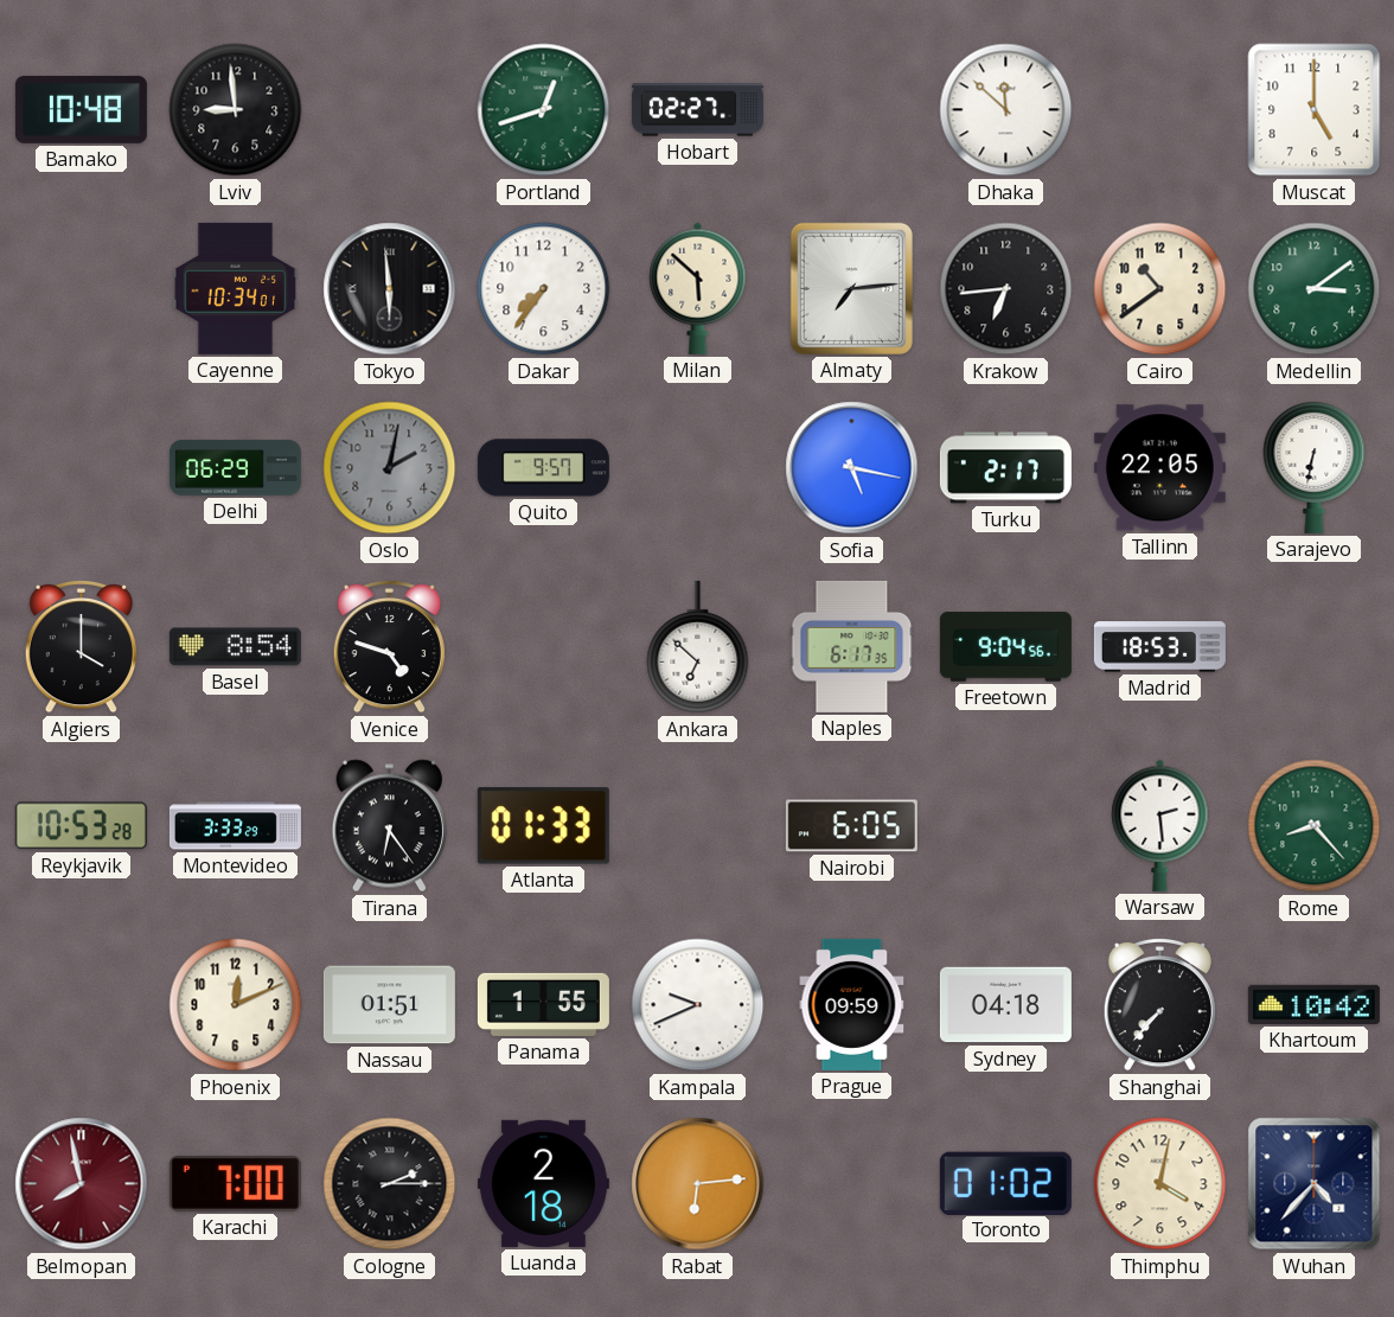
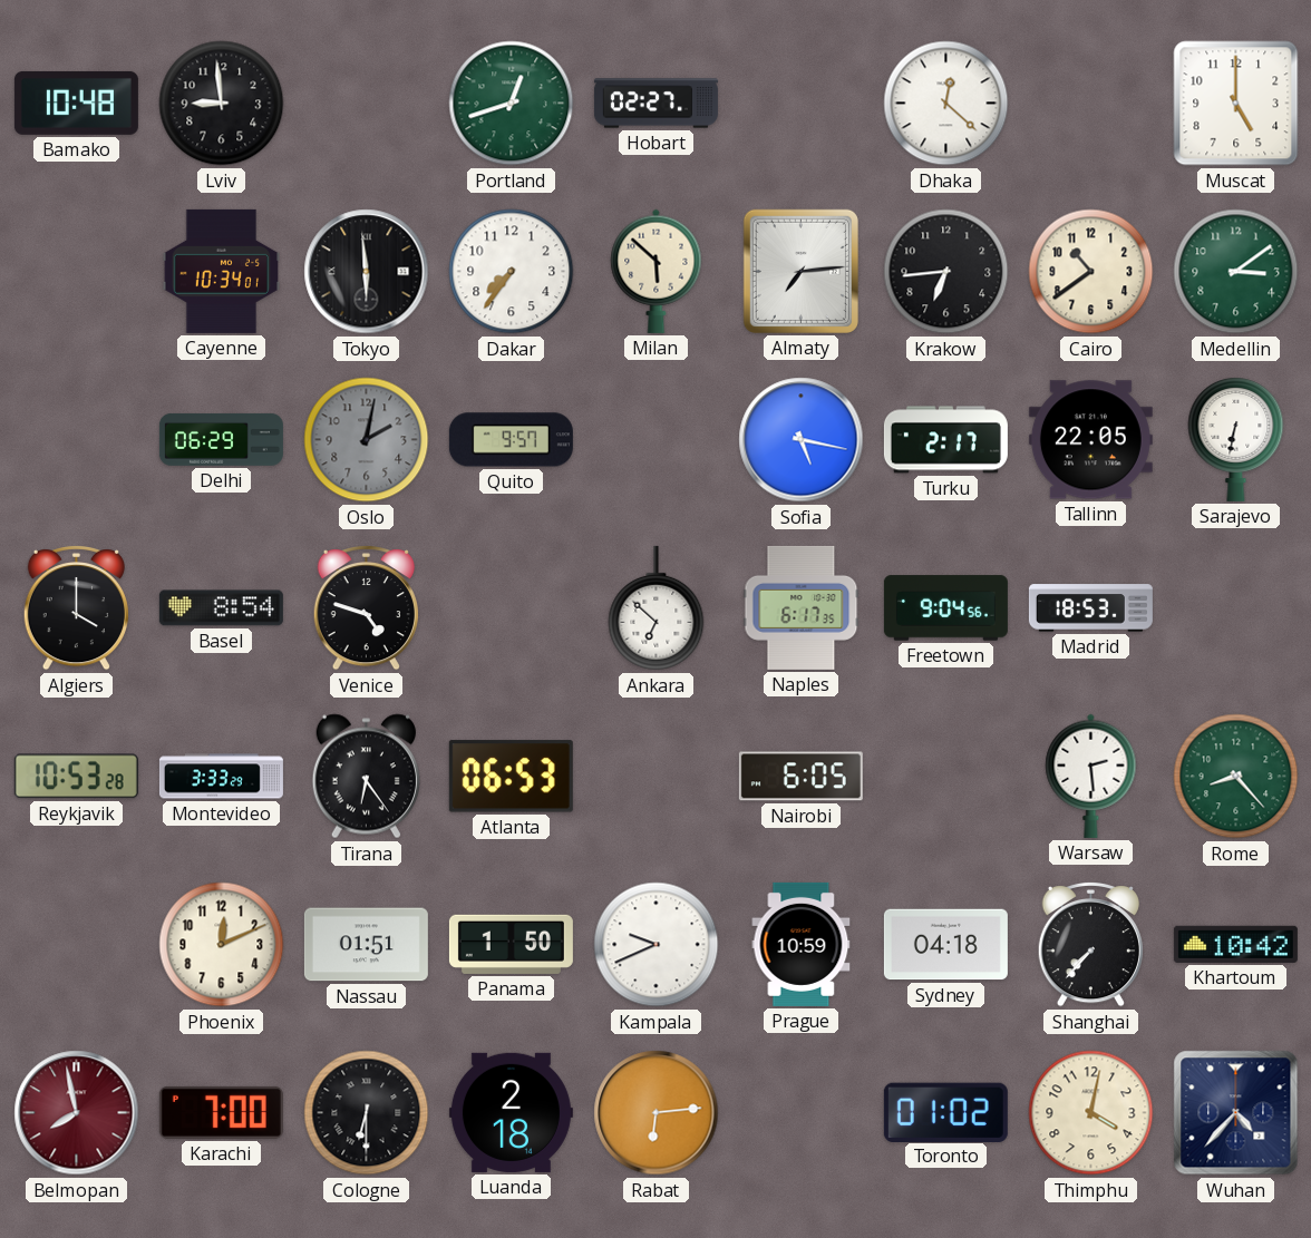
Dhaka: 11:52 -> 12:22
Atlanta: 01:33 -> 06:53
Panama: 1:55 -> 1:50
Prague: 09:59 -> 10:59
Cologne: 2:15 -> 6:30
